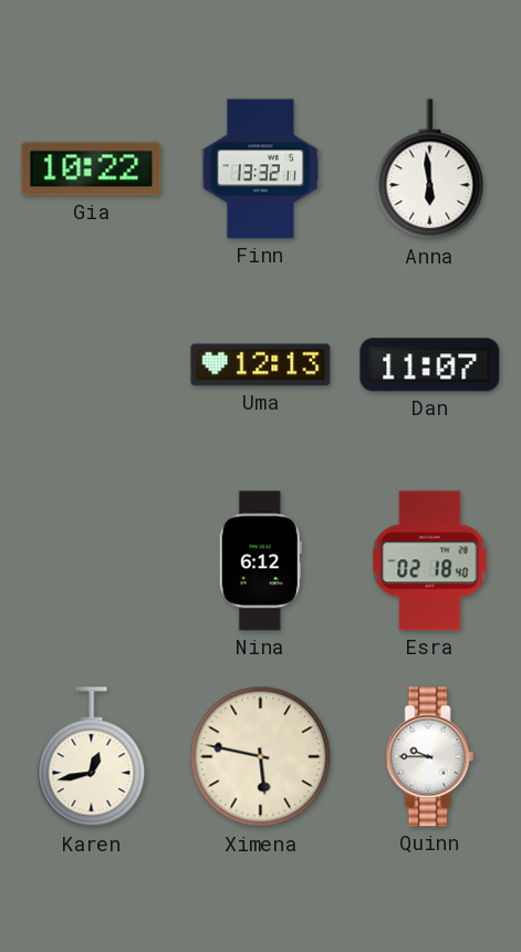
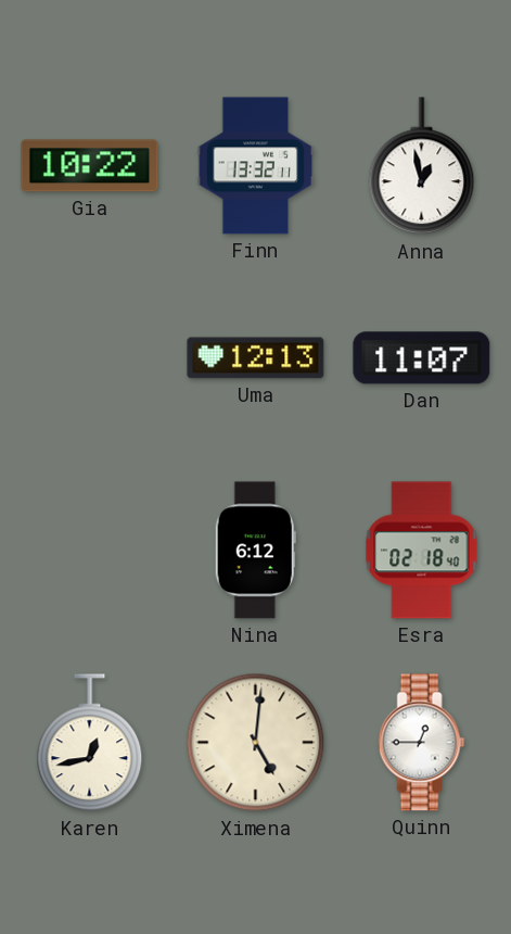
Anna: 5:59 -> 12:58
Ximena: 5:47 -> 5:01
Quinn: 9:45 -> 12:45
